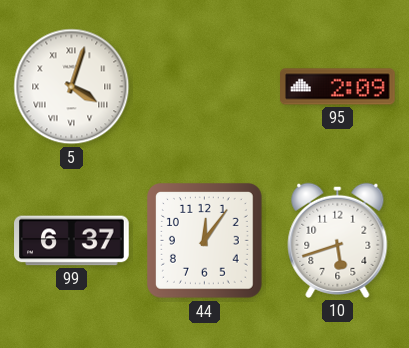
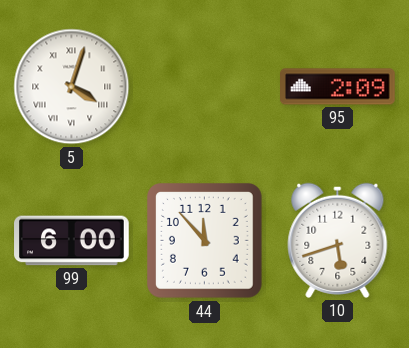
99: 6:37 -> 6:00
44: 12:06 -> 11:53
